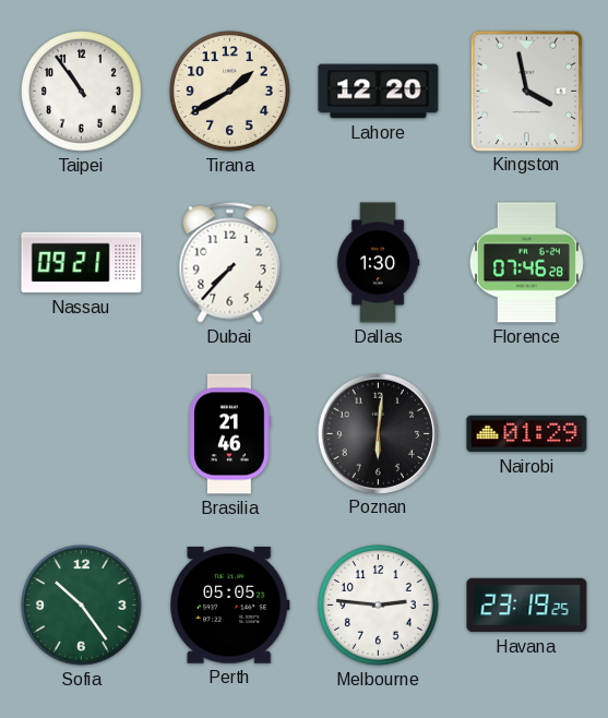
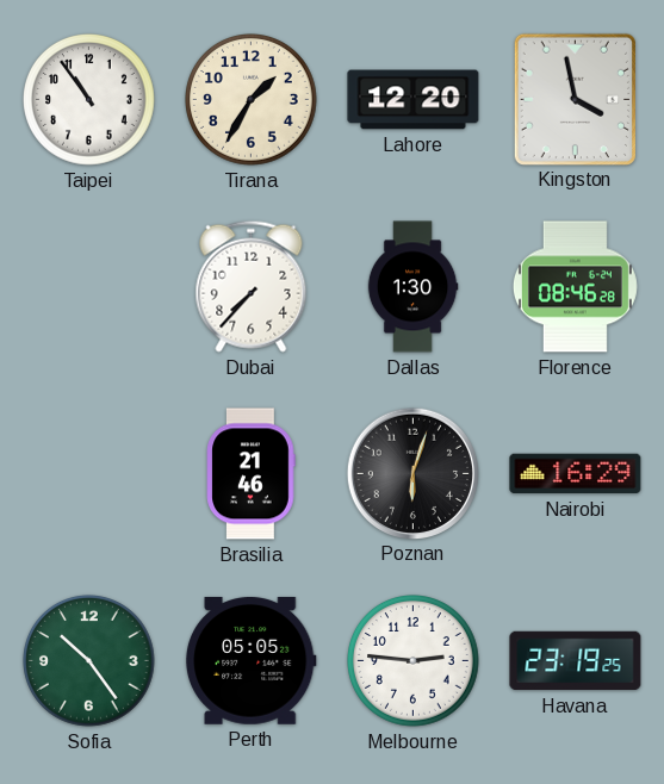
Tirana: 1:40 -> 1:35
Nassau: 09:21 -> none
Florence: 07:46 -> 08:46
Poznan: 6:01 -> 6:03
Nairobi: 01:29 -> 16:29
